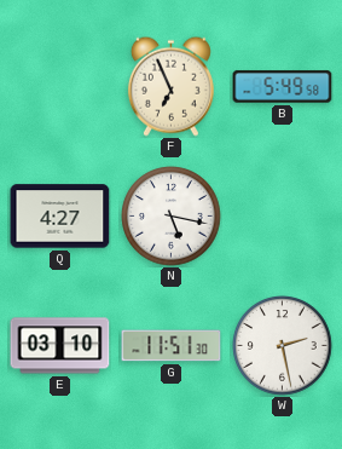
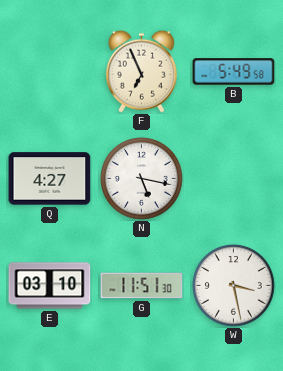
W: 2:28 -> 3:28
